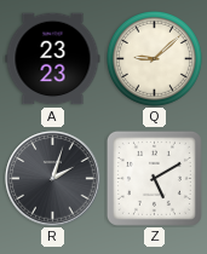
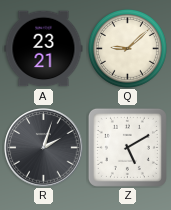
A: 23:23 -> 23:21
